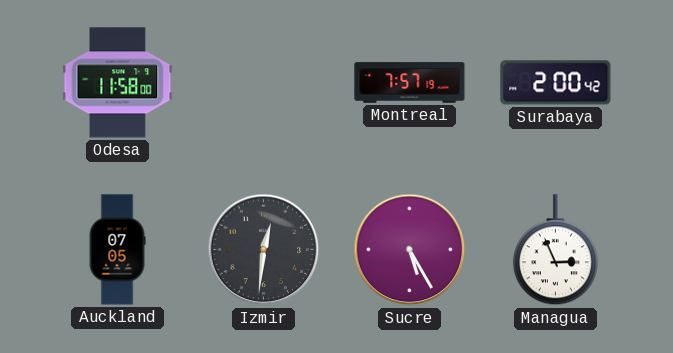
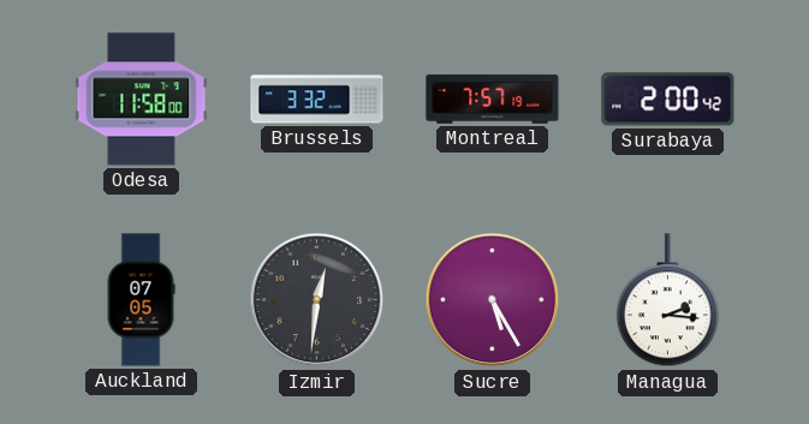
Brussels: none -> 3:32
Managua: 2:56 -> 2:16
